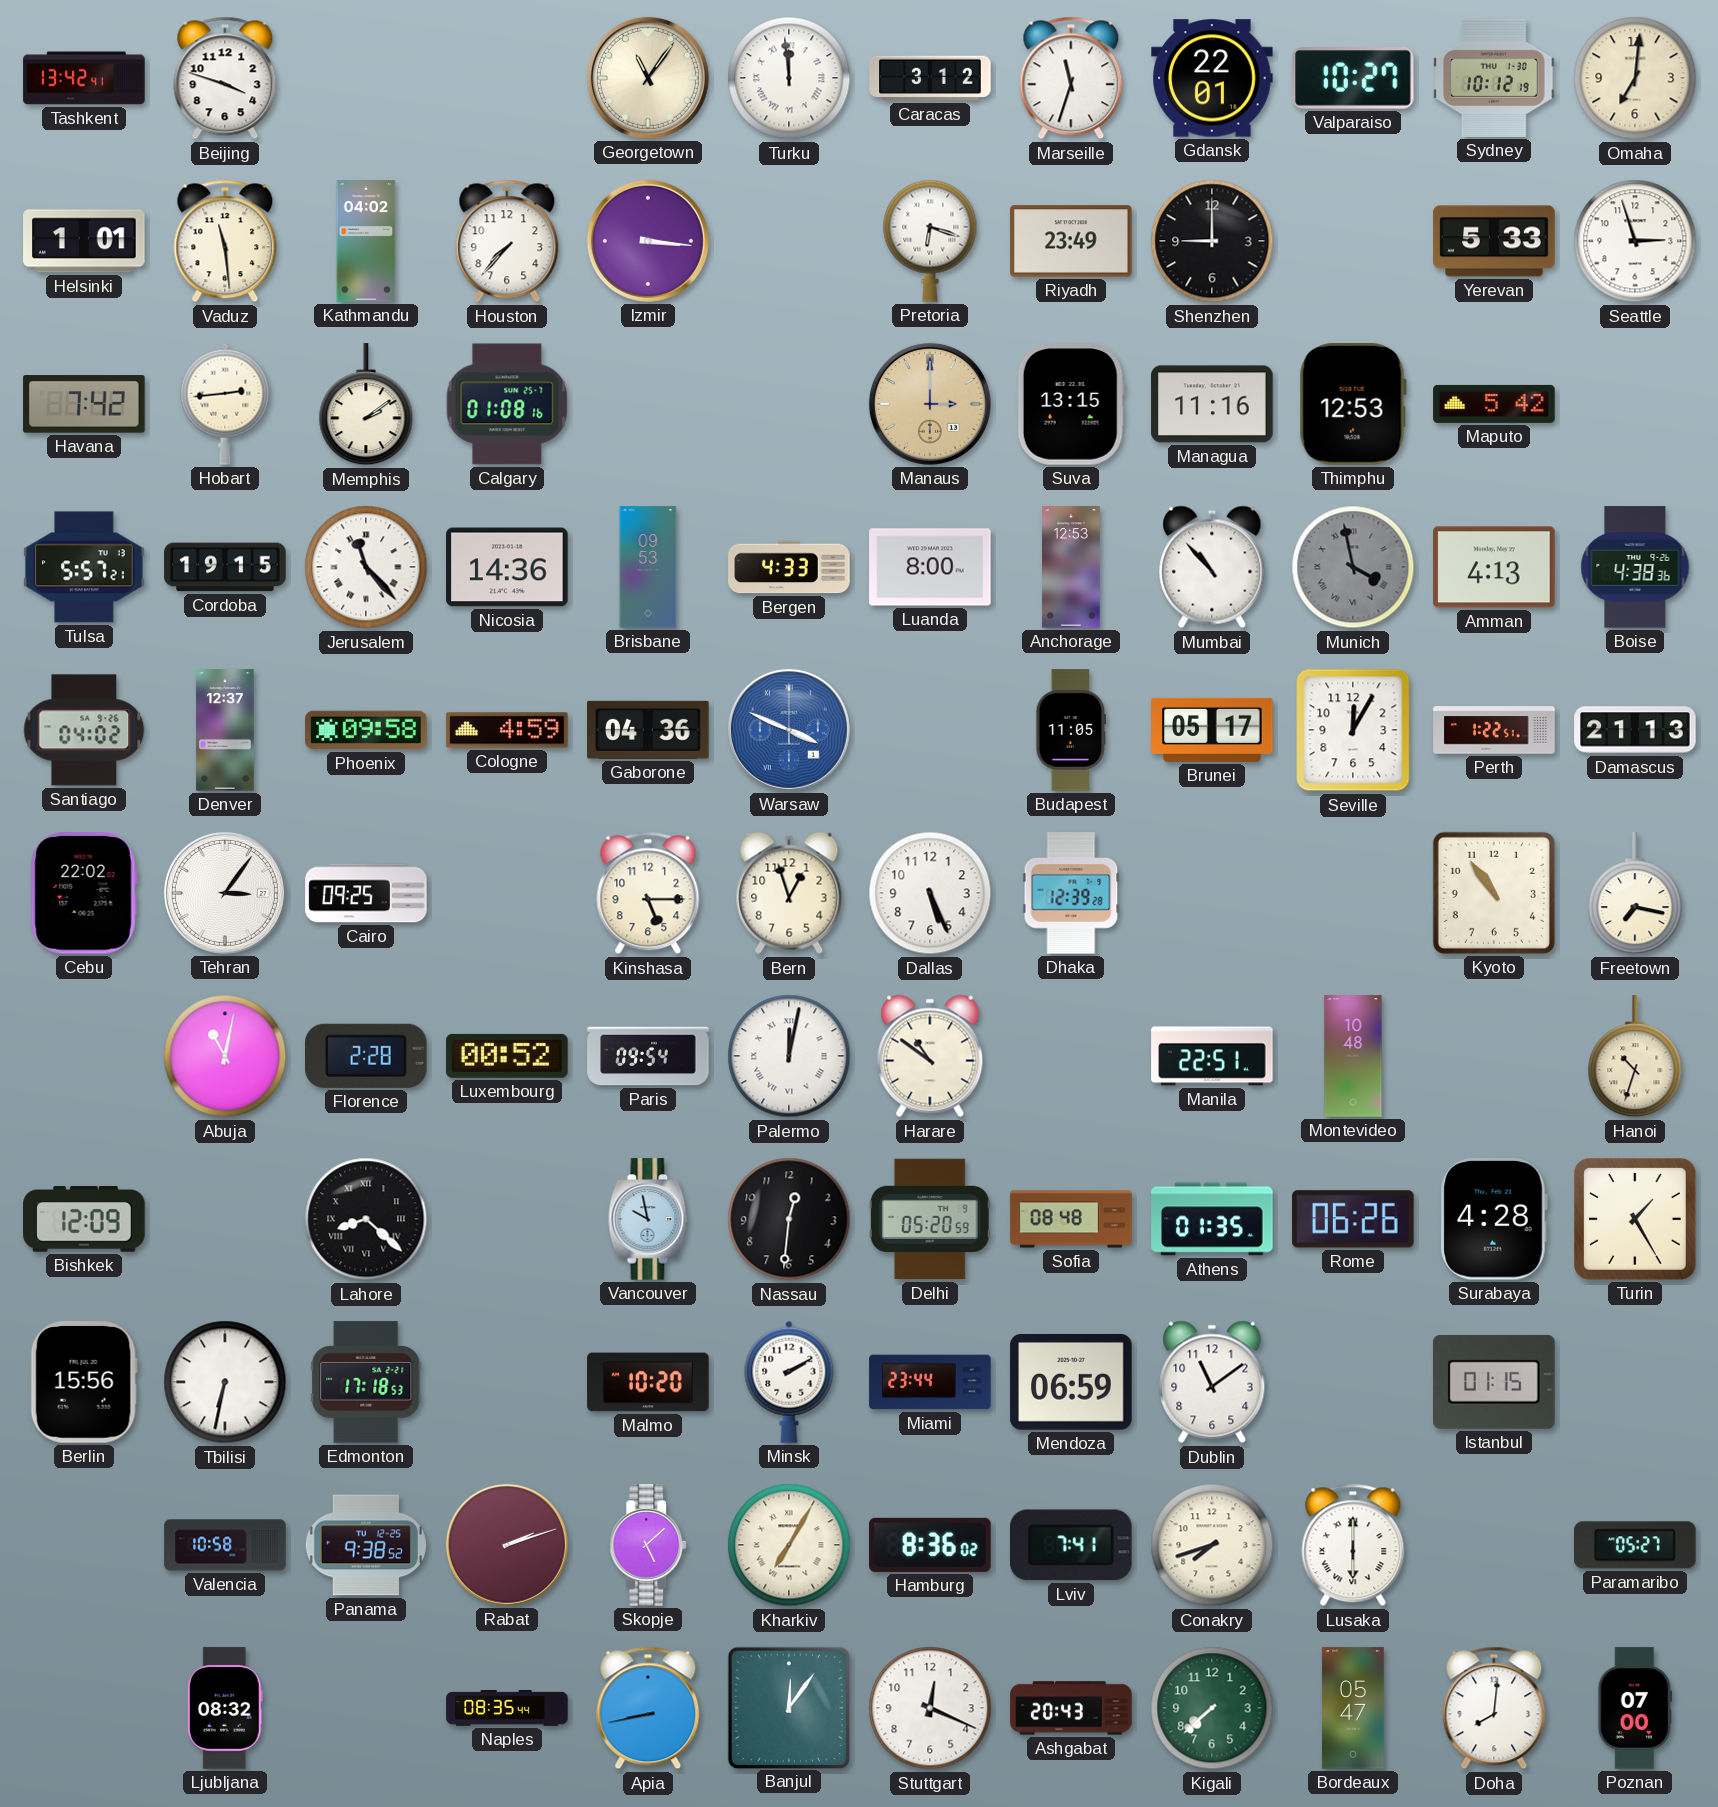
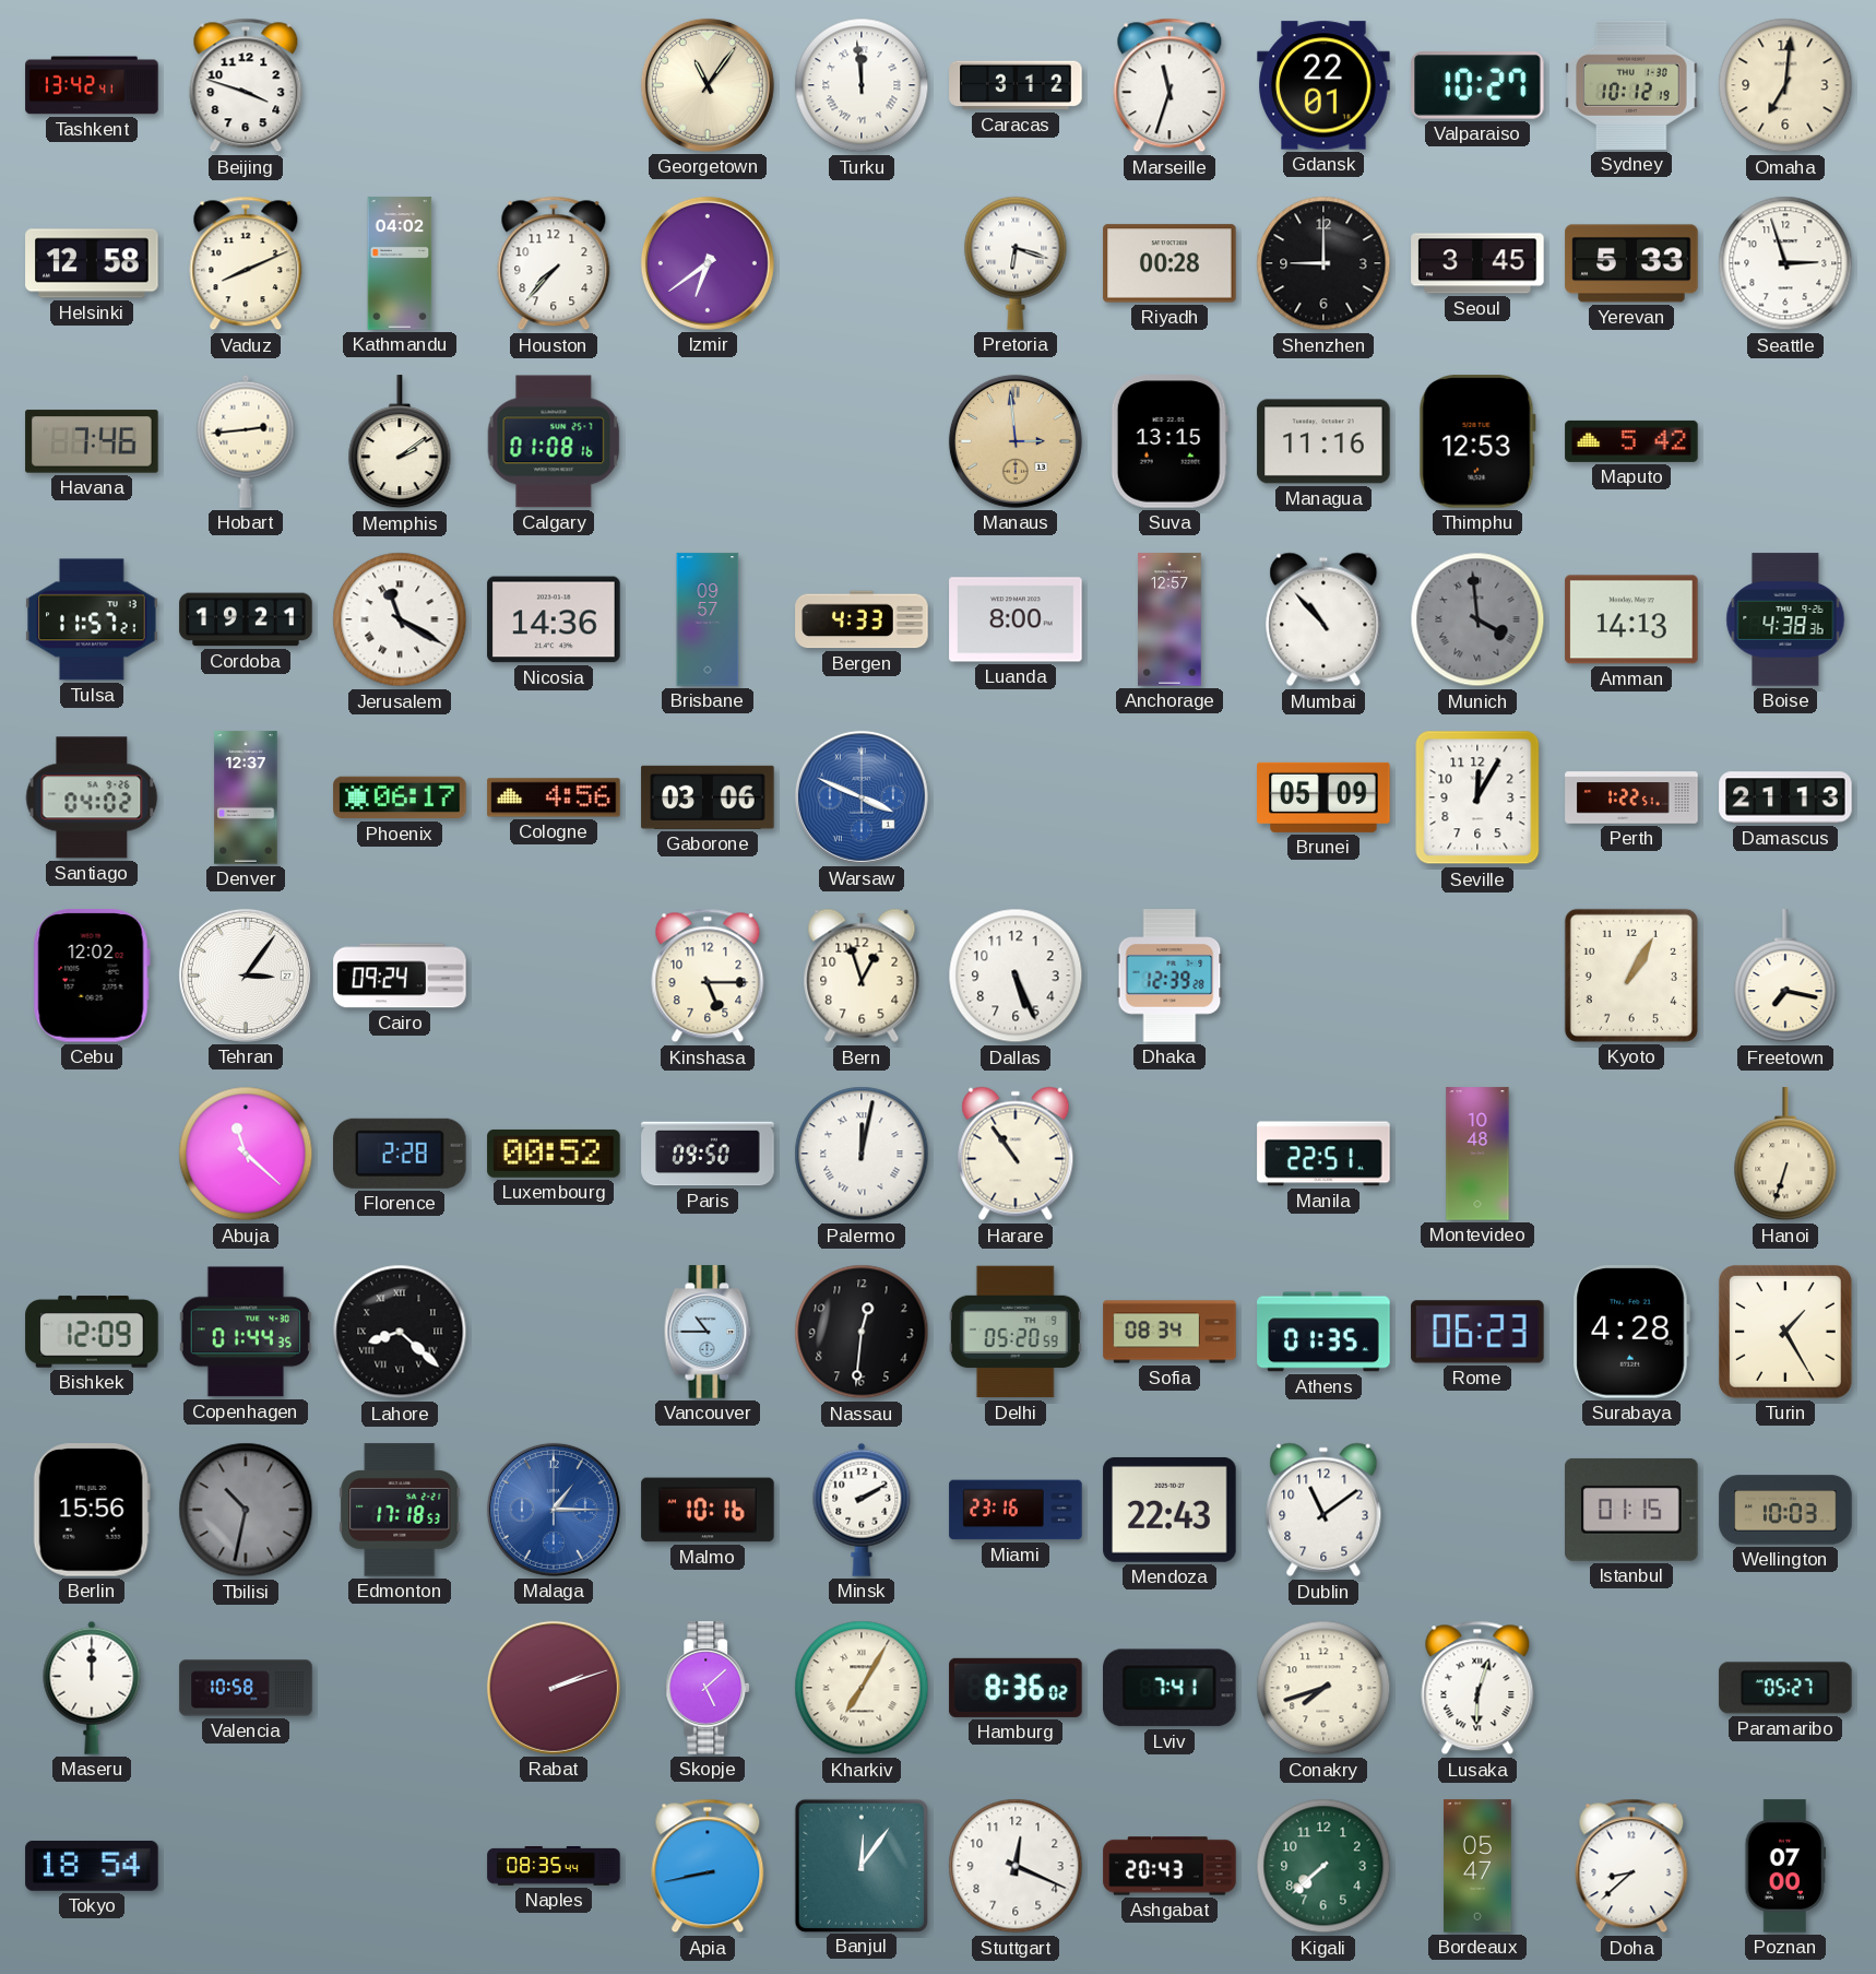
Helsinki: 1:01 -> 12:58
Vaduz: 11:29 -> 8:11
Izmir: 3:16 -> 6:39
Riyadh: 23:49 -> 00:28
Seoul: none -> 3:45
Havana: 7:42 -> 7:46
Manaus: 3:00 -> 2:59
Tulsa: 5:57 -> 11:57
Cordoba: 19:15 -> 19:21
Jerusalem: 11:23 -> 11:20
Brisbane: 09:53 -> 09:57
Anchorage: 12:53 -> 12:57
Munich: 3:58 -> 3:59
Amman: 4:13 -> 14:13
Phoenix: 09:58 -> 06:17
Cologne: 4:59 -> 4:56
Gaborone: 04:36 -> 03:06
Budapest: 11:05 -> none
Brunei: 05:17 -> 05:09
Cebu: 22:02 -> 12:02
Cairo: 09:25 -> 09:24
Kyoto: 10:54 -> 1:05
Abuja: 11:02 -> 11:22
Paris: 09:54 -> 09:50
Harare: 10:51 -> 10:54
Hanoi: 10:33 -> 6:33
Copenhagen: none -> 01:44
Vancouver: 9:58 -> 10:45
Sofia: 08:48 -> 08:34
Rome: 06:26 -> 06:23
Tbilisi: 6:32 -> 10:32
Tbilisi dial: white -> grey
Malaga: none -> 1:15
Malmo: 10:20 -> 10:16
Miami: 23:44 -> 23:16
Mendoza: 06:59 -> 22:43
Wellington: none -> 10:03
Maseru: none -> 12:00
Panama: 9:38 -> none
Lusaka: 6:00 -> 6:03
Tokyo: none -> 18:54
Ljubljana: 08:32 -> none
Doha: 8:01 -> 8:38
